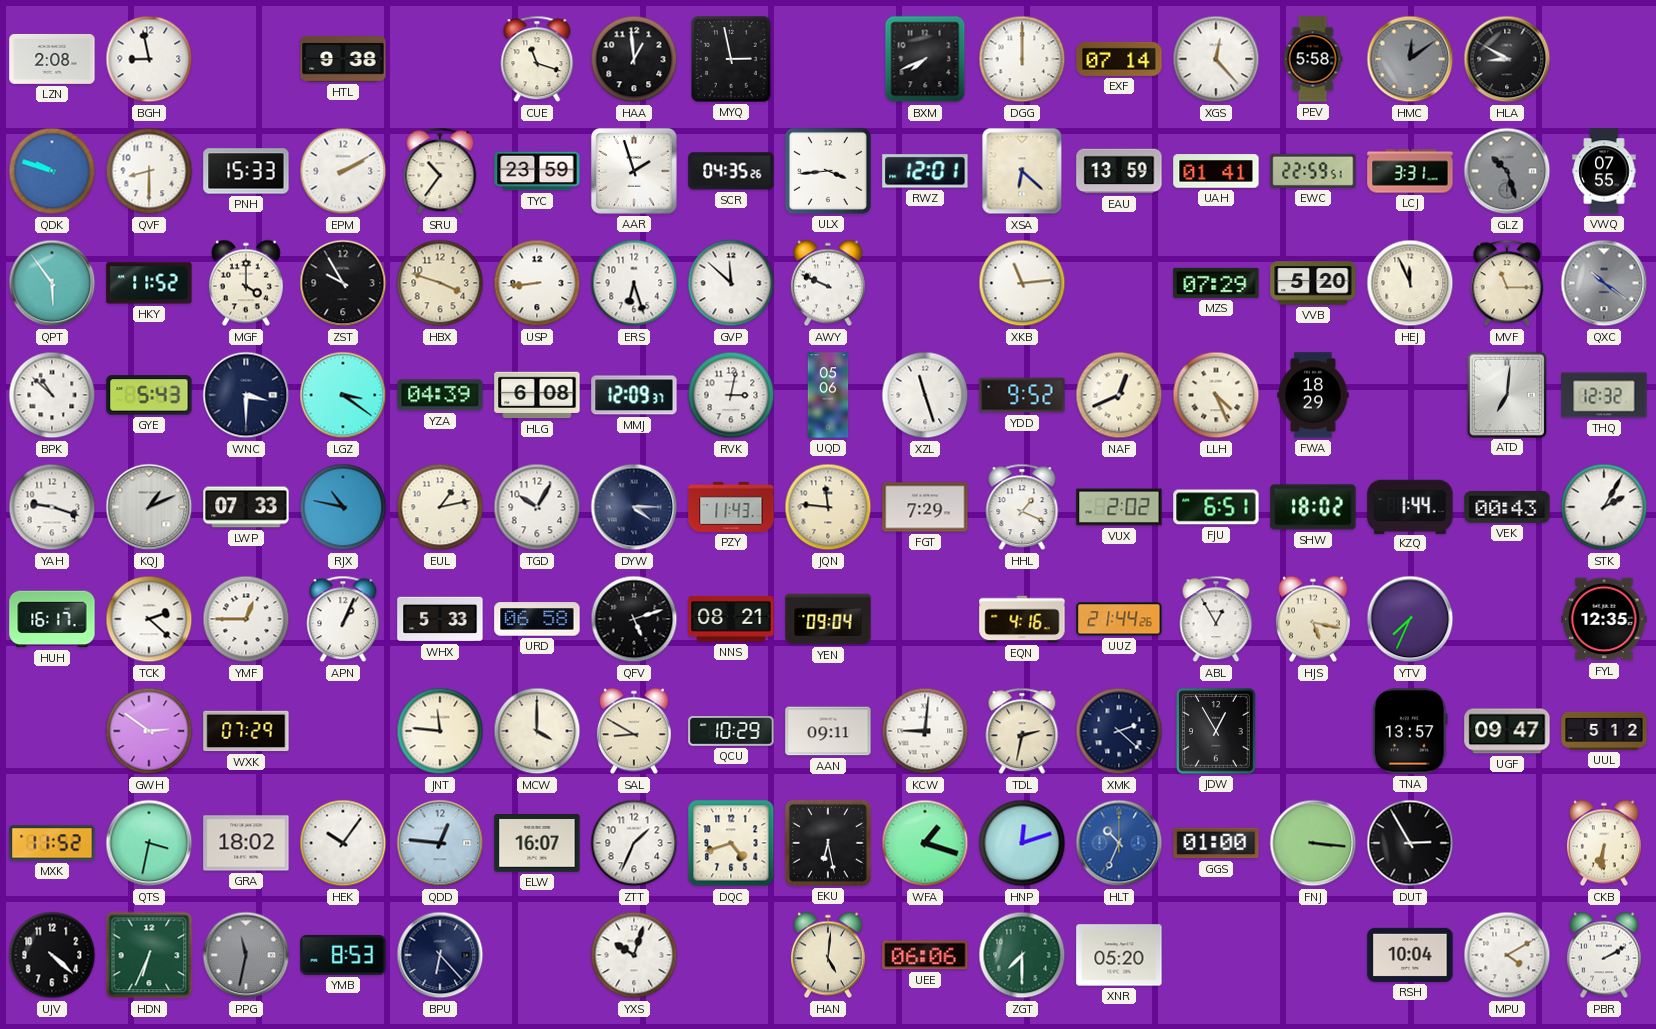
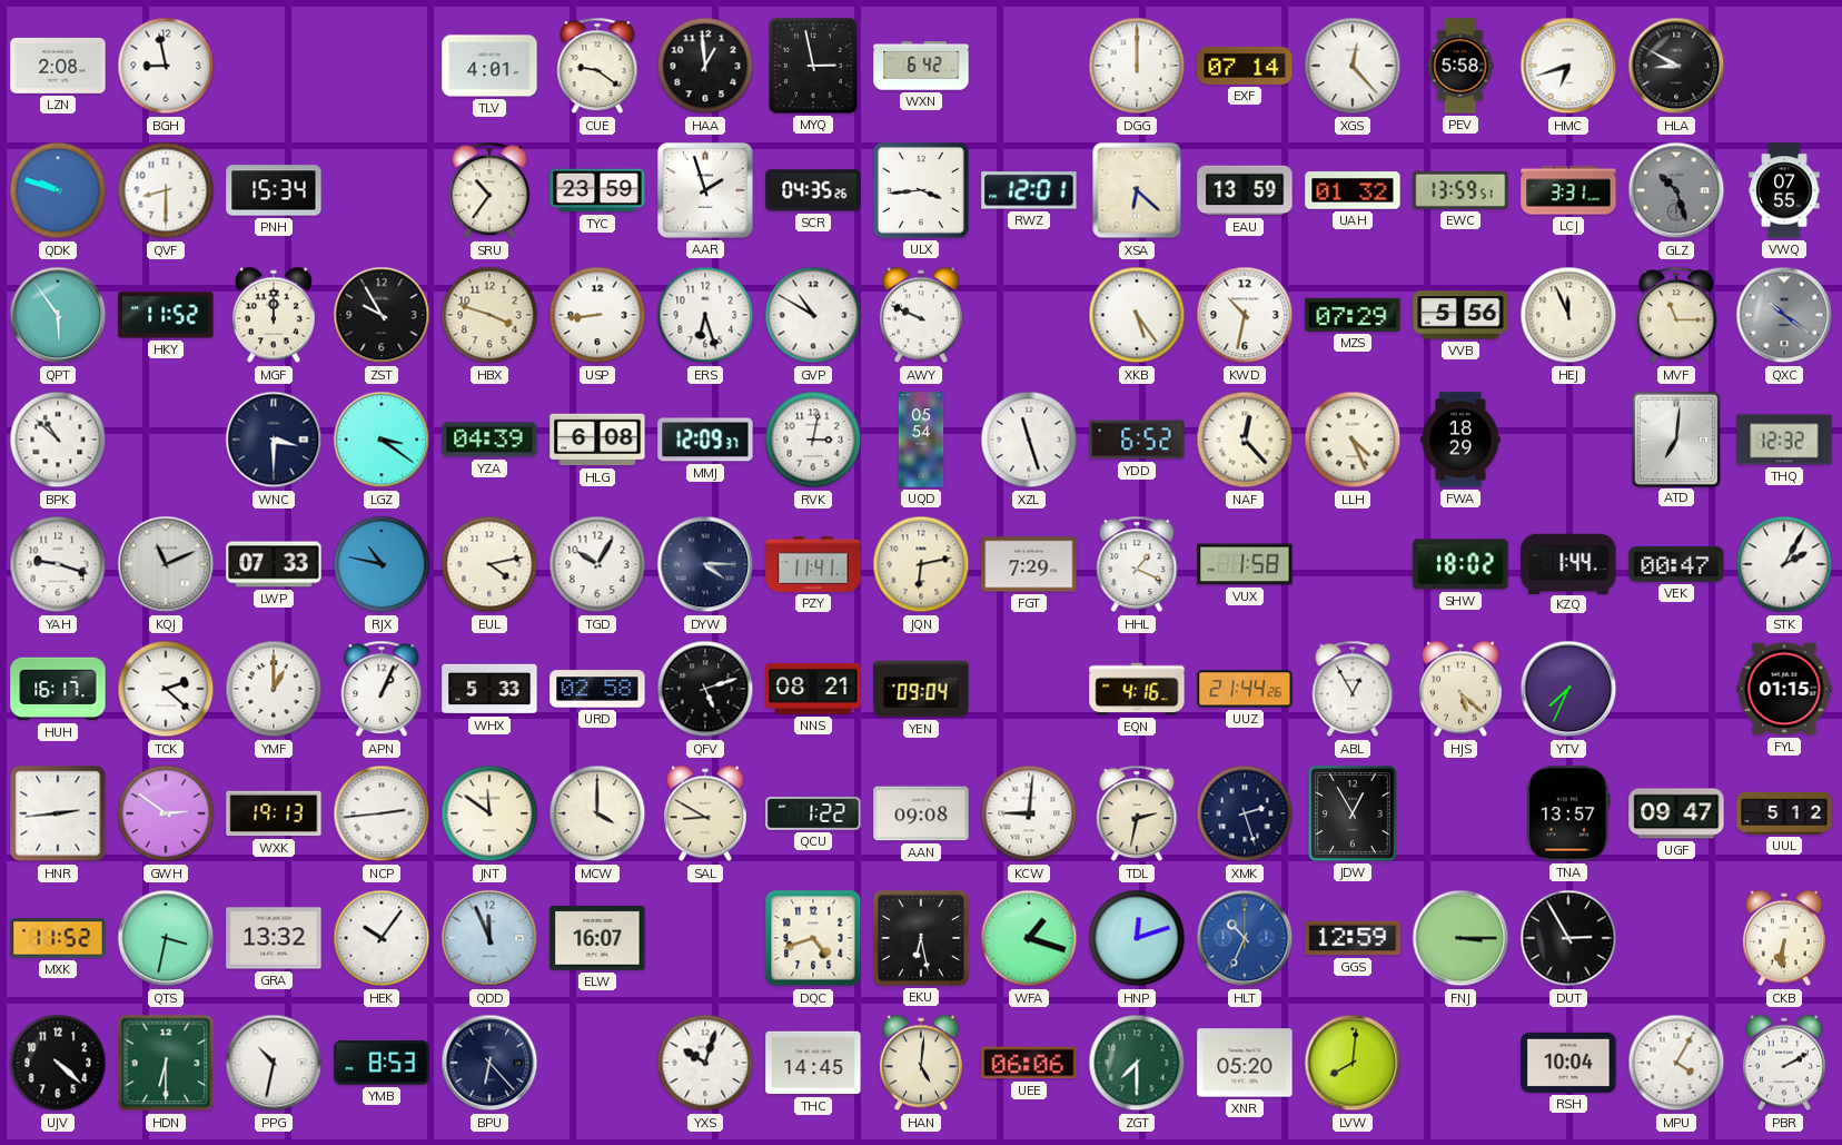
HTL: 9:38 -> none
TLV: none -> 4:01
CUE: 11:18 -> 9:21
WXN: none -> 6:42
BXM: 7:41 -> none
HMC: 12:09 -> 6:42
HMC dial: grey -> white
PNH: 15:33 -> 15:34
EPM: 2:10 -> none
UAH: 01:41 -> 01:32
EWC: 22:59 -> 13:59
MGF: 4:00 -> 12:00
GVP: 11:52 -> 10:50
XKB: 11:14 -> 5:24
KWD: none -> 10:32
VVB: 5:20 -> 5:56
GYE: 5:43 -> none
UQD: 05:06 -> 05:54
YDD: 9:52 -> 6:52
NAF: 12:41 -> 12:23
KQJ: 1:11 -> 11:11
EUL: 1:13 -> 4:13
PZY: 11:43 -> 11:41
JQN: 11:46 -> 6:13
VUX: 2:02 -> 1:58
FJU: 6:51 -> none
VEK: 00:43 -> 00:47
YMF: 12:45 -> 1:00
URD: 06:58 -> 02:58
HJS: 5:17 -> 5:22
FYL: 12:35 -> 01:15
HNR: none -> 2:44
WXK: 07:29 -> 19:13
NCP: none -> 2:44
JNT: 11:46 -> 11:51
QCU: 10:29 -> 1:22
AAN: 09:11 -> 09:08
XMK: 2:22 -> 2:27
GRA: 18:02 -> 13:32
QDD: 12:46 -> 11:56
ZTT: 1:34 -> none
GGS: 01:00 -> 12:59
FNJ: 3:16 -> 3:15
HDN: 6:34 -> 6:30
PPG: 11:32 -> 10:32
PPG dial: grey -> white
THC: none -> 14:45
LVW: none -> 8:01
MPU: 4:10 -> 4:05
